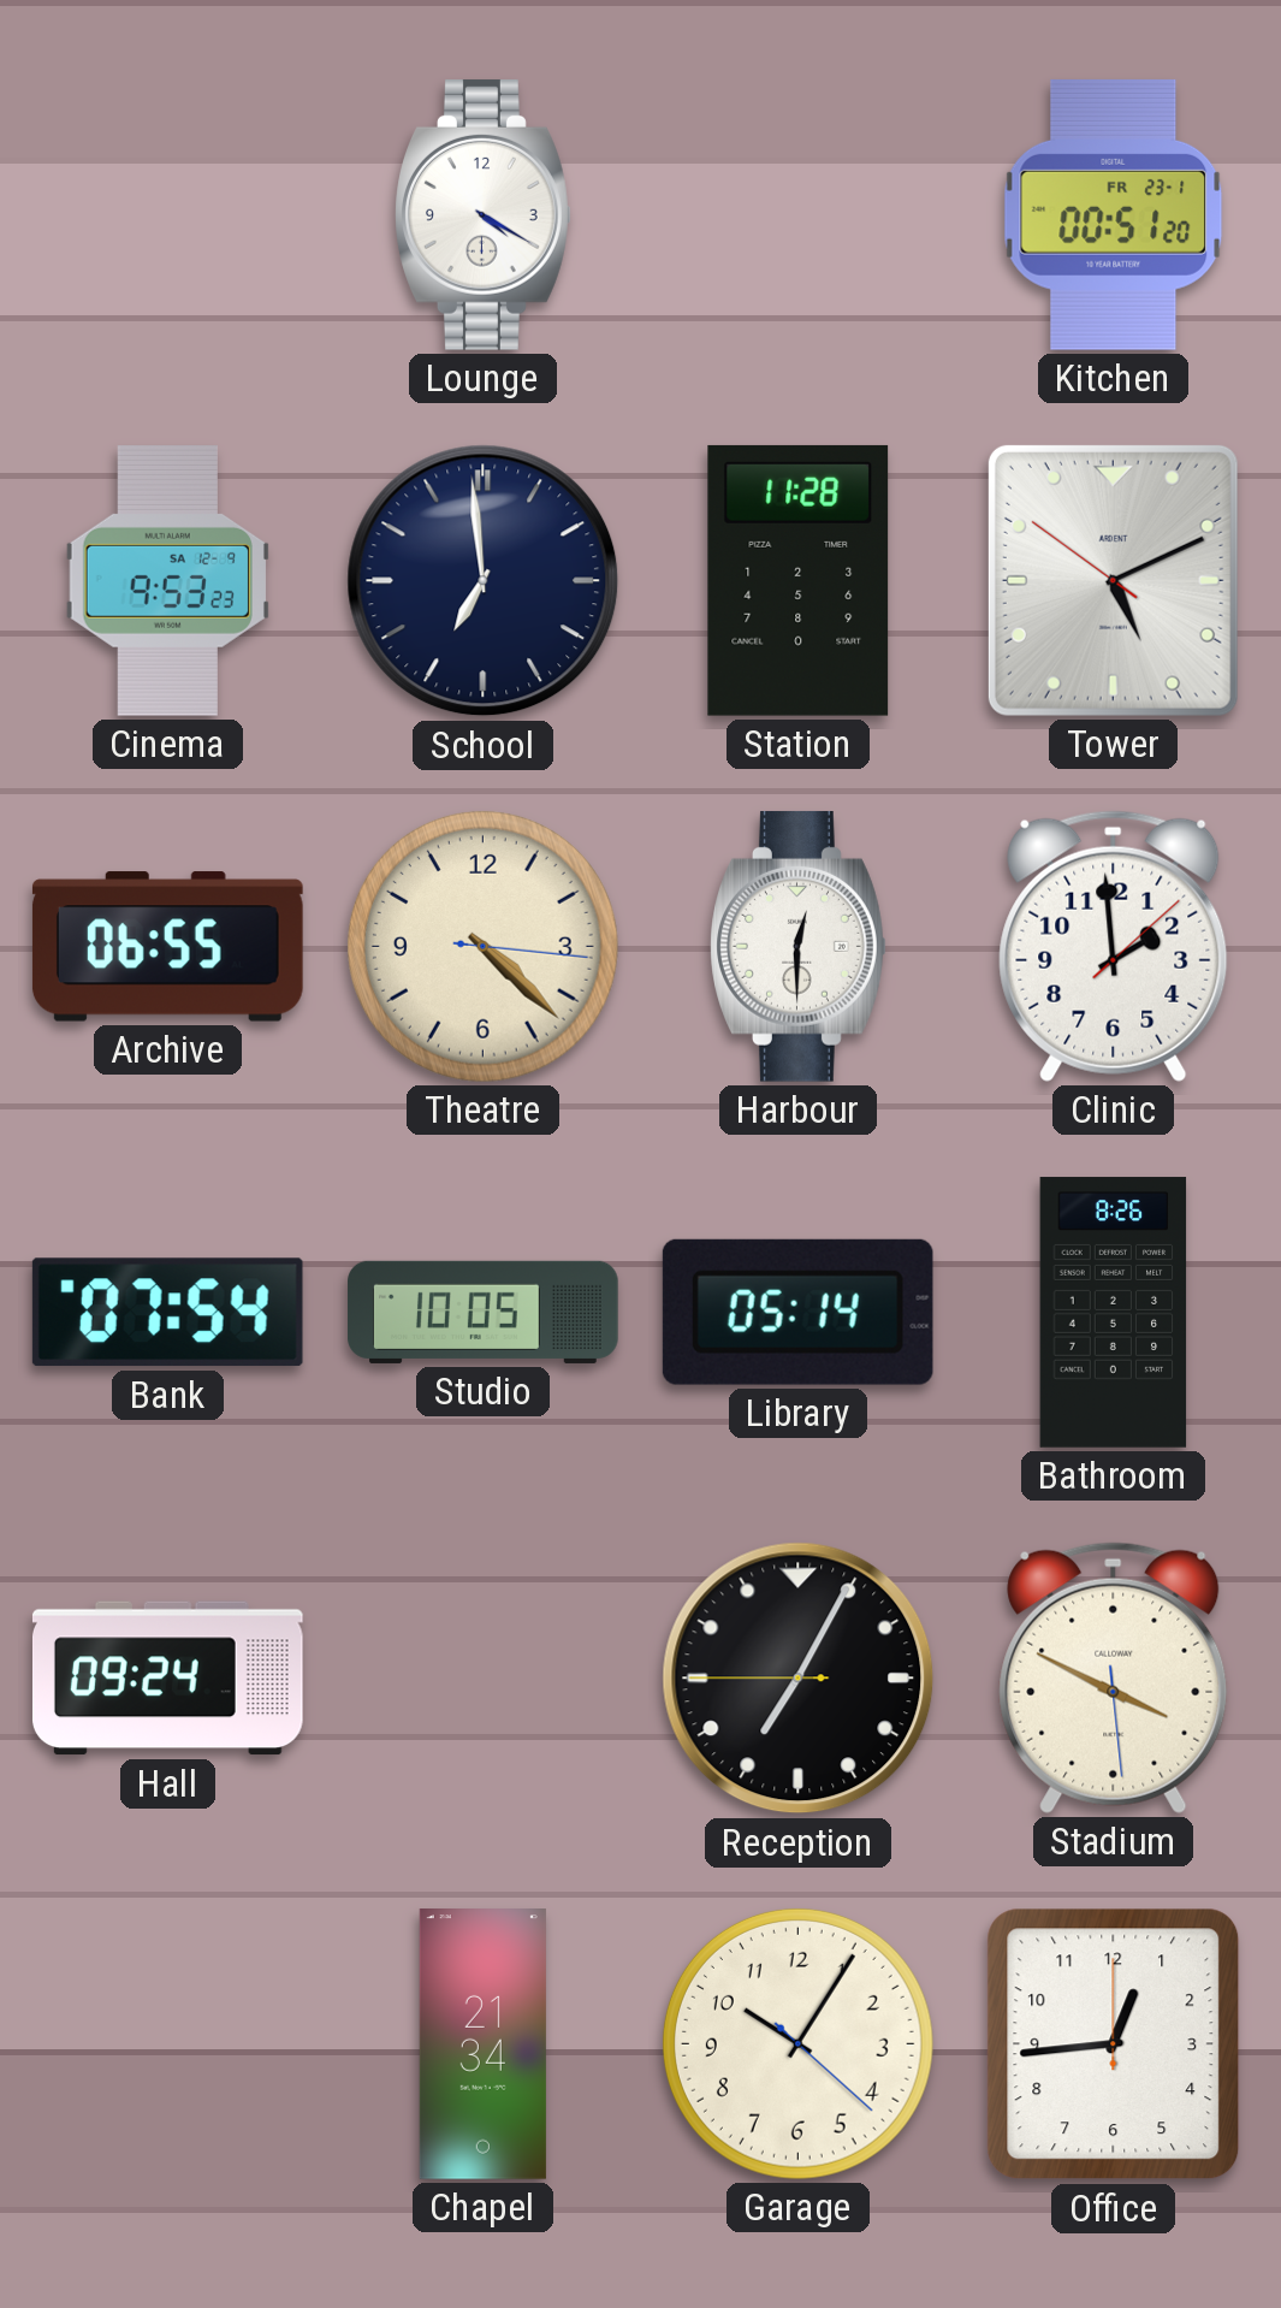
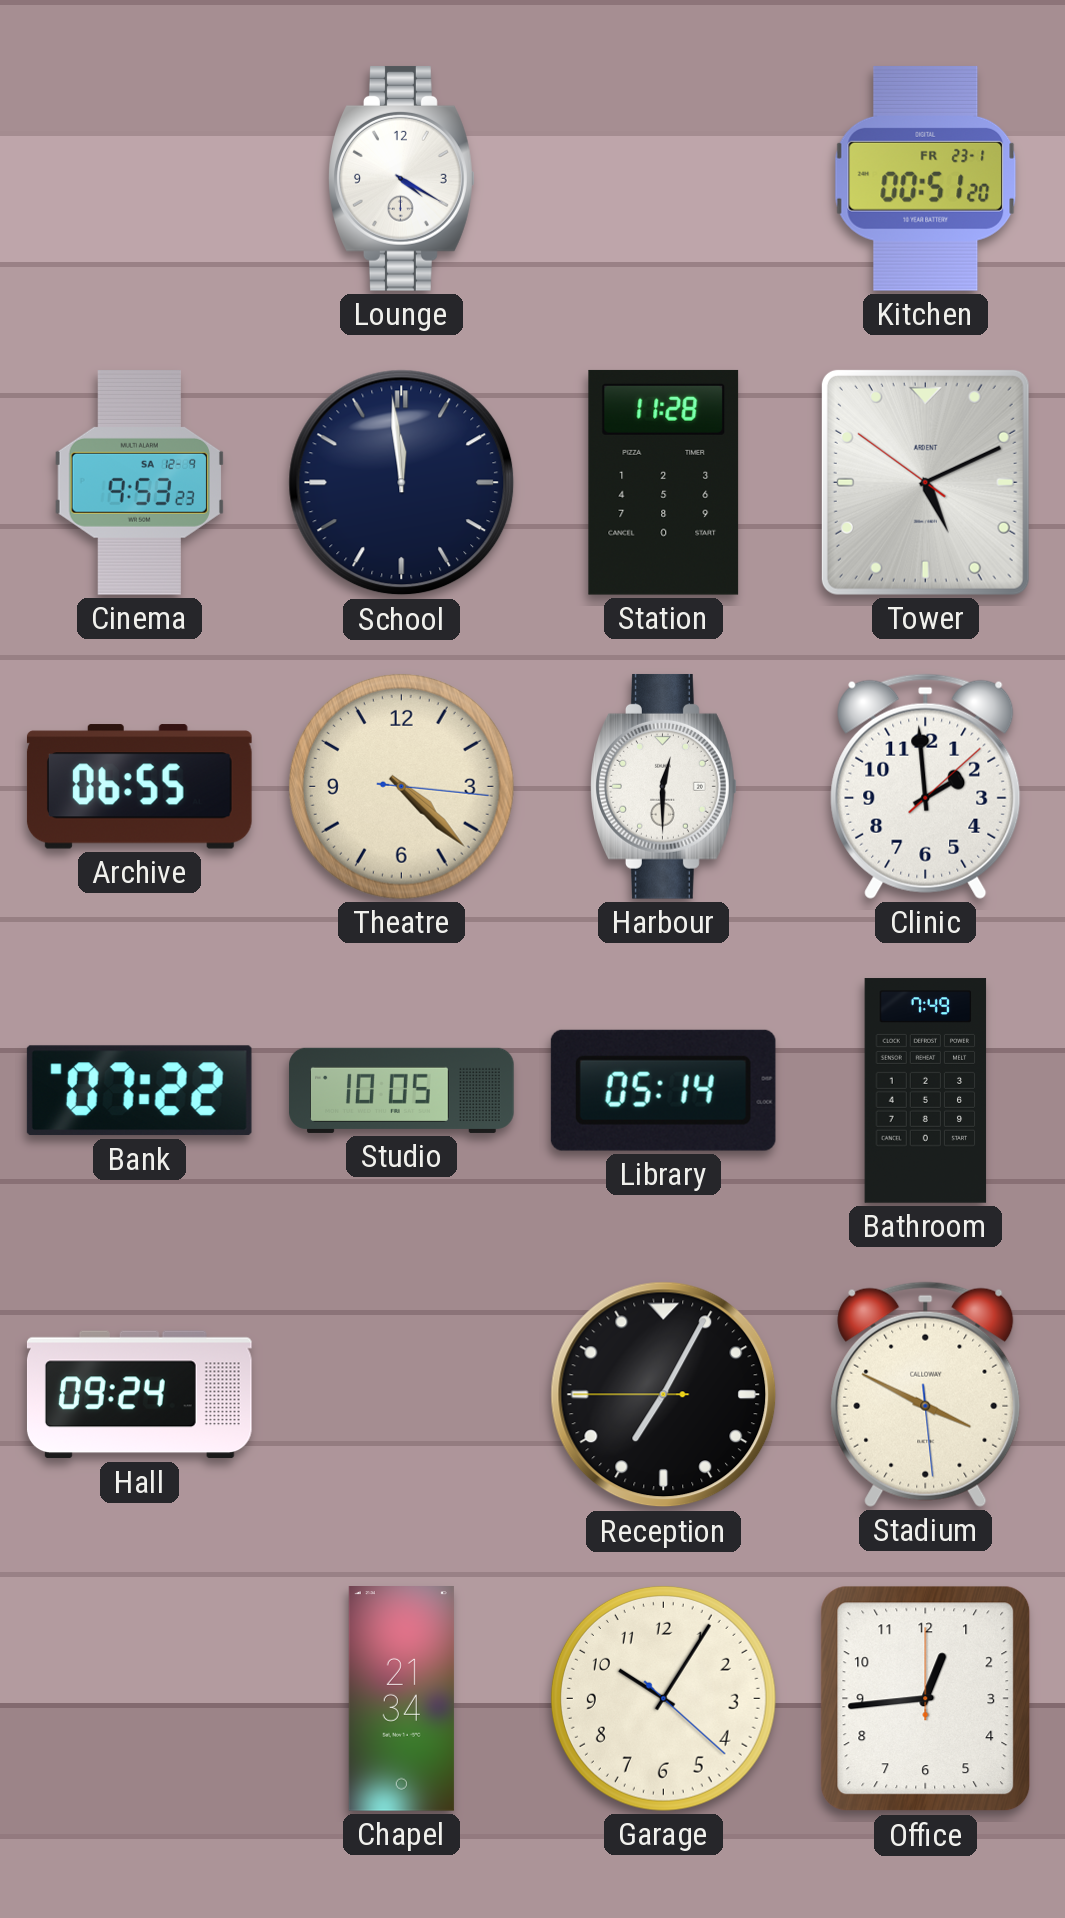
School: 6:59 -> 11:59
Bank: 07:54 -> 07:22
Bathroom: 8:26 -> 7:49
